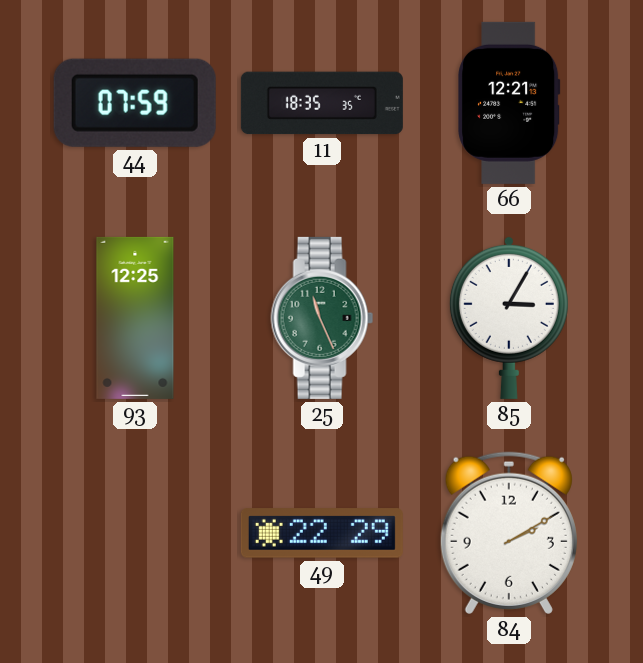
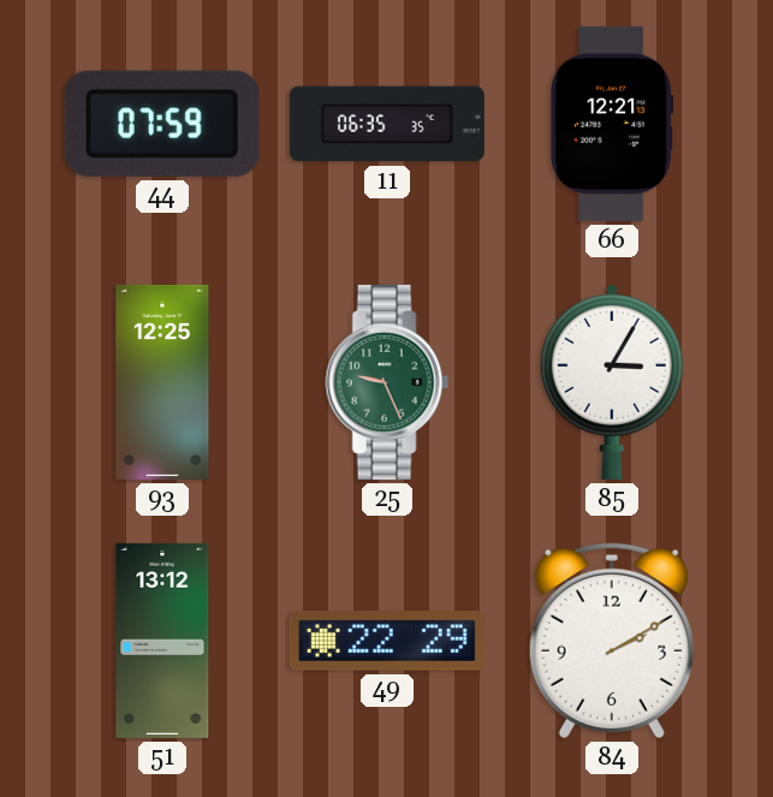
11: 18:35 -> 06:35
25: 11:26 -> 9:26
51: none -> 13:12
